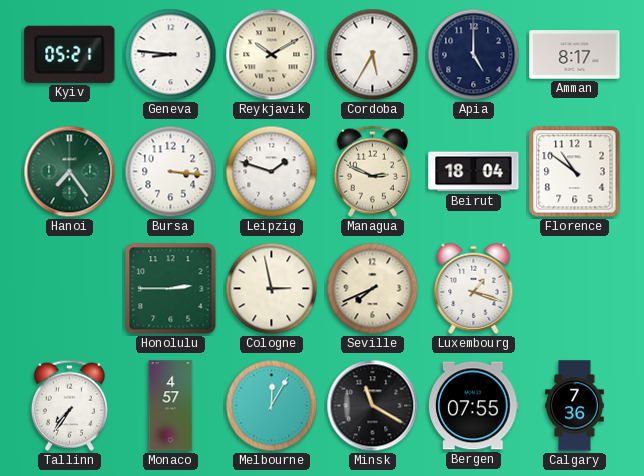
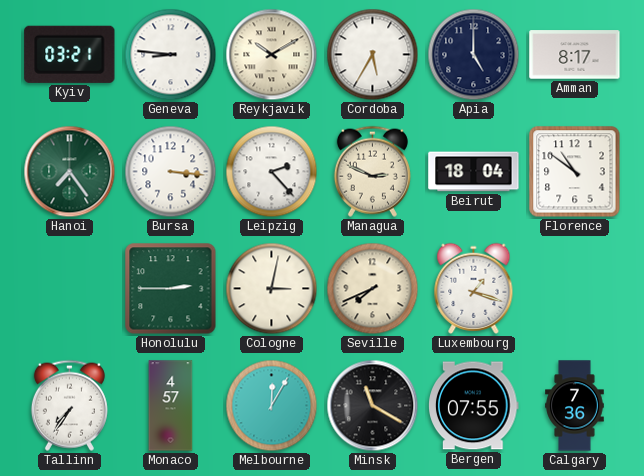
Kyiv: 05:21 -> 03:21
Leipzig: 1:48 -> 2:23
Cologne: 2:58 -> 3:02
